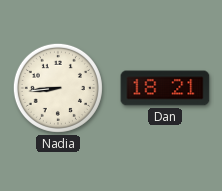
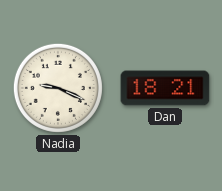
Nadia: 8:44 -> 9:19
